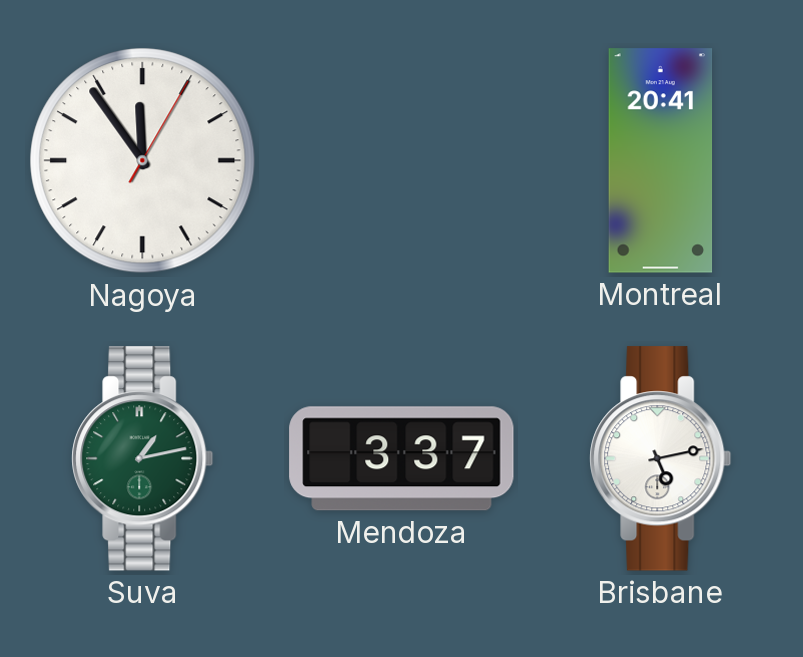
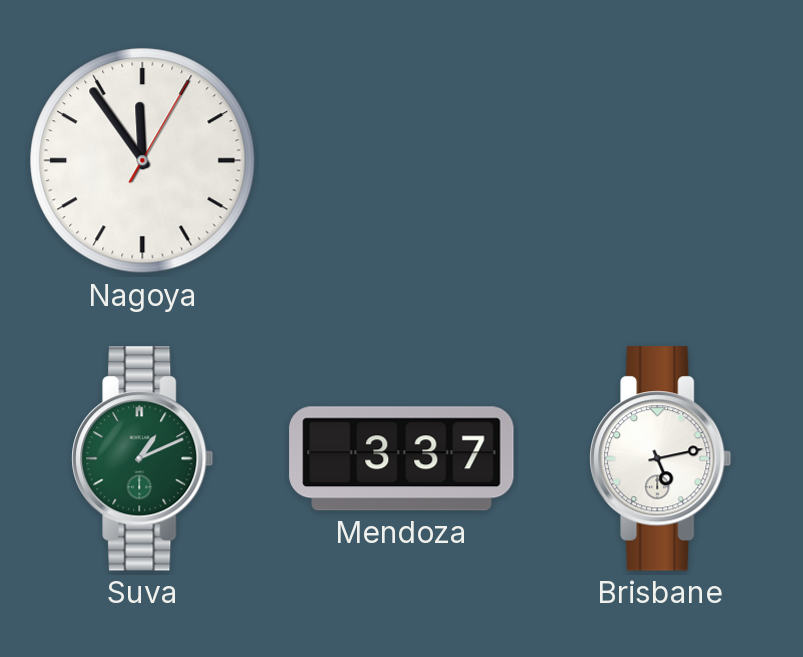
Montreal: 20:41 -> none
Suva: 1:13 -> 1:11
